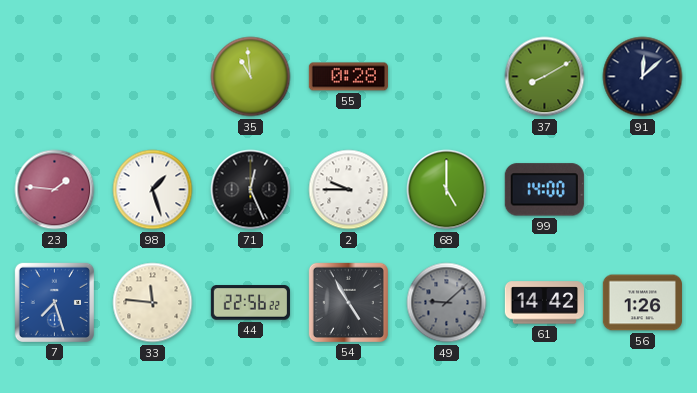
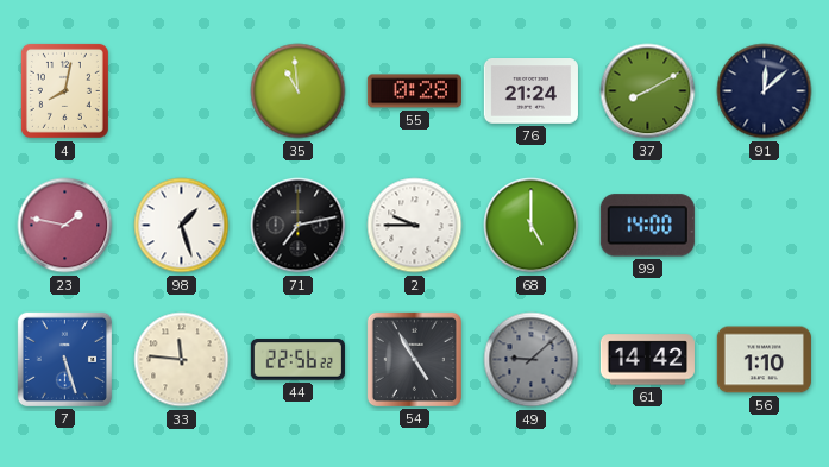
4: none -> 8:02
76: none -> 21:24
23: 1:46 -> 1:47
71: 12:26 -> 7:13
7: 7:27 -> 5:27
56: 1:26 -> 1:10
